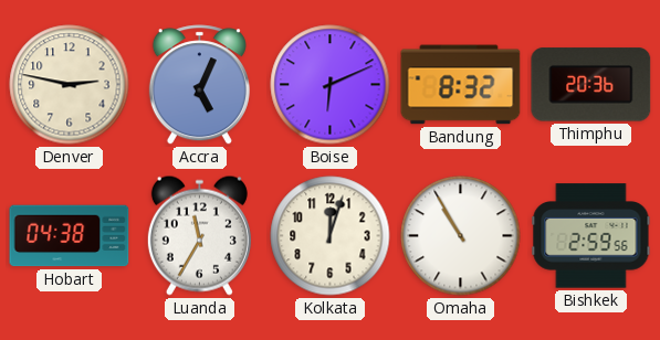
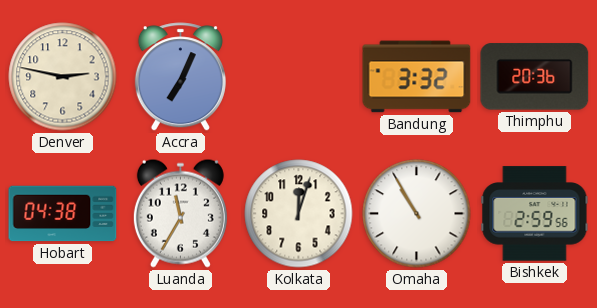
Accra: 5:04 -> 7:04
Boise: 6:11 -> none
Bandung: 8:32 -> 3:32
